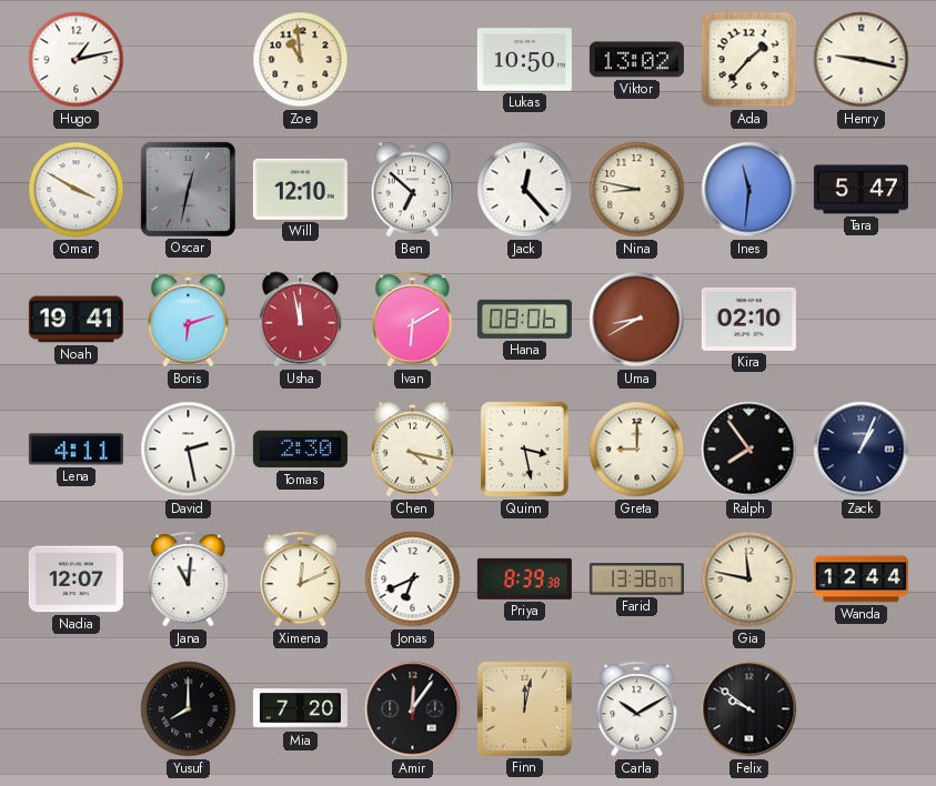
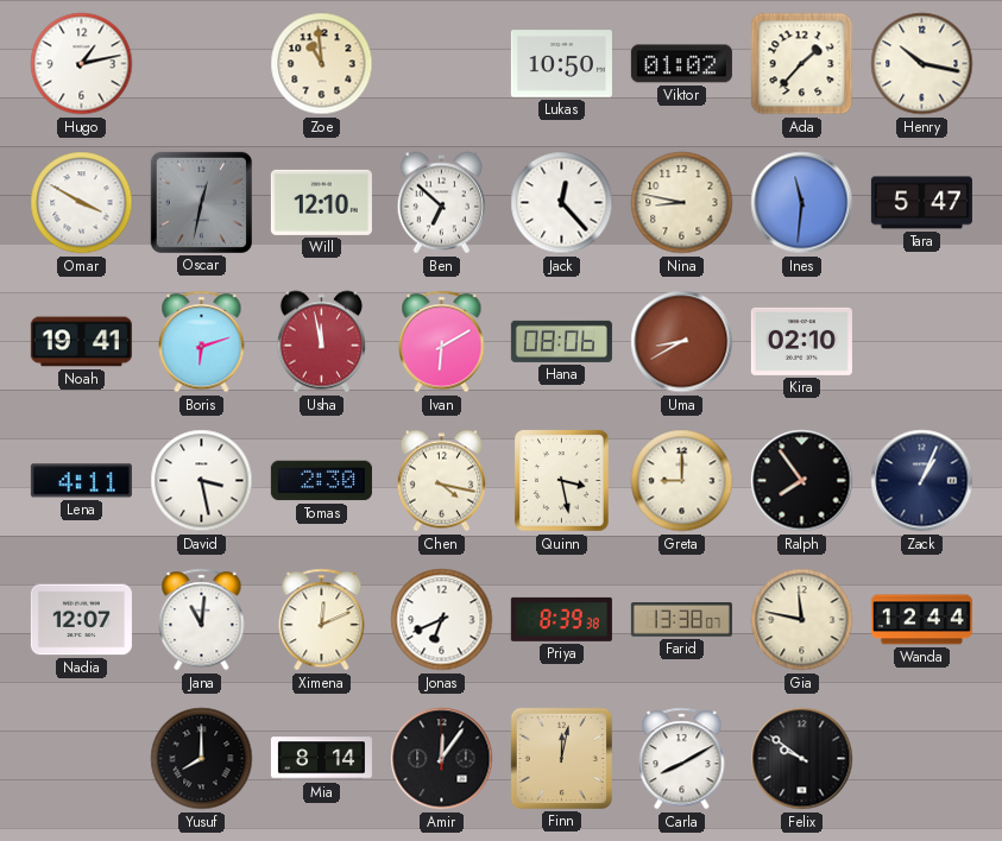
Viktor: 13:02 -> 01:02
Henry: 9:17 -> 10:17
David: 2:28 -> 3:28
Mia: 7:20 -> 8:14
Carla: 10:10 -> 8:10
